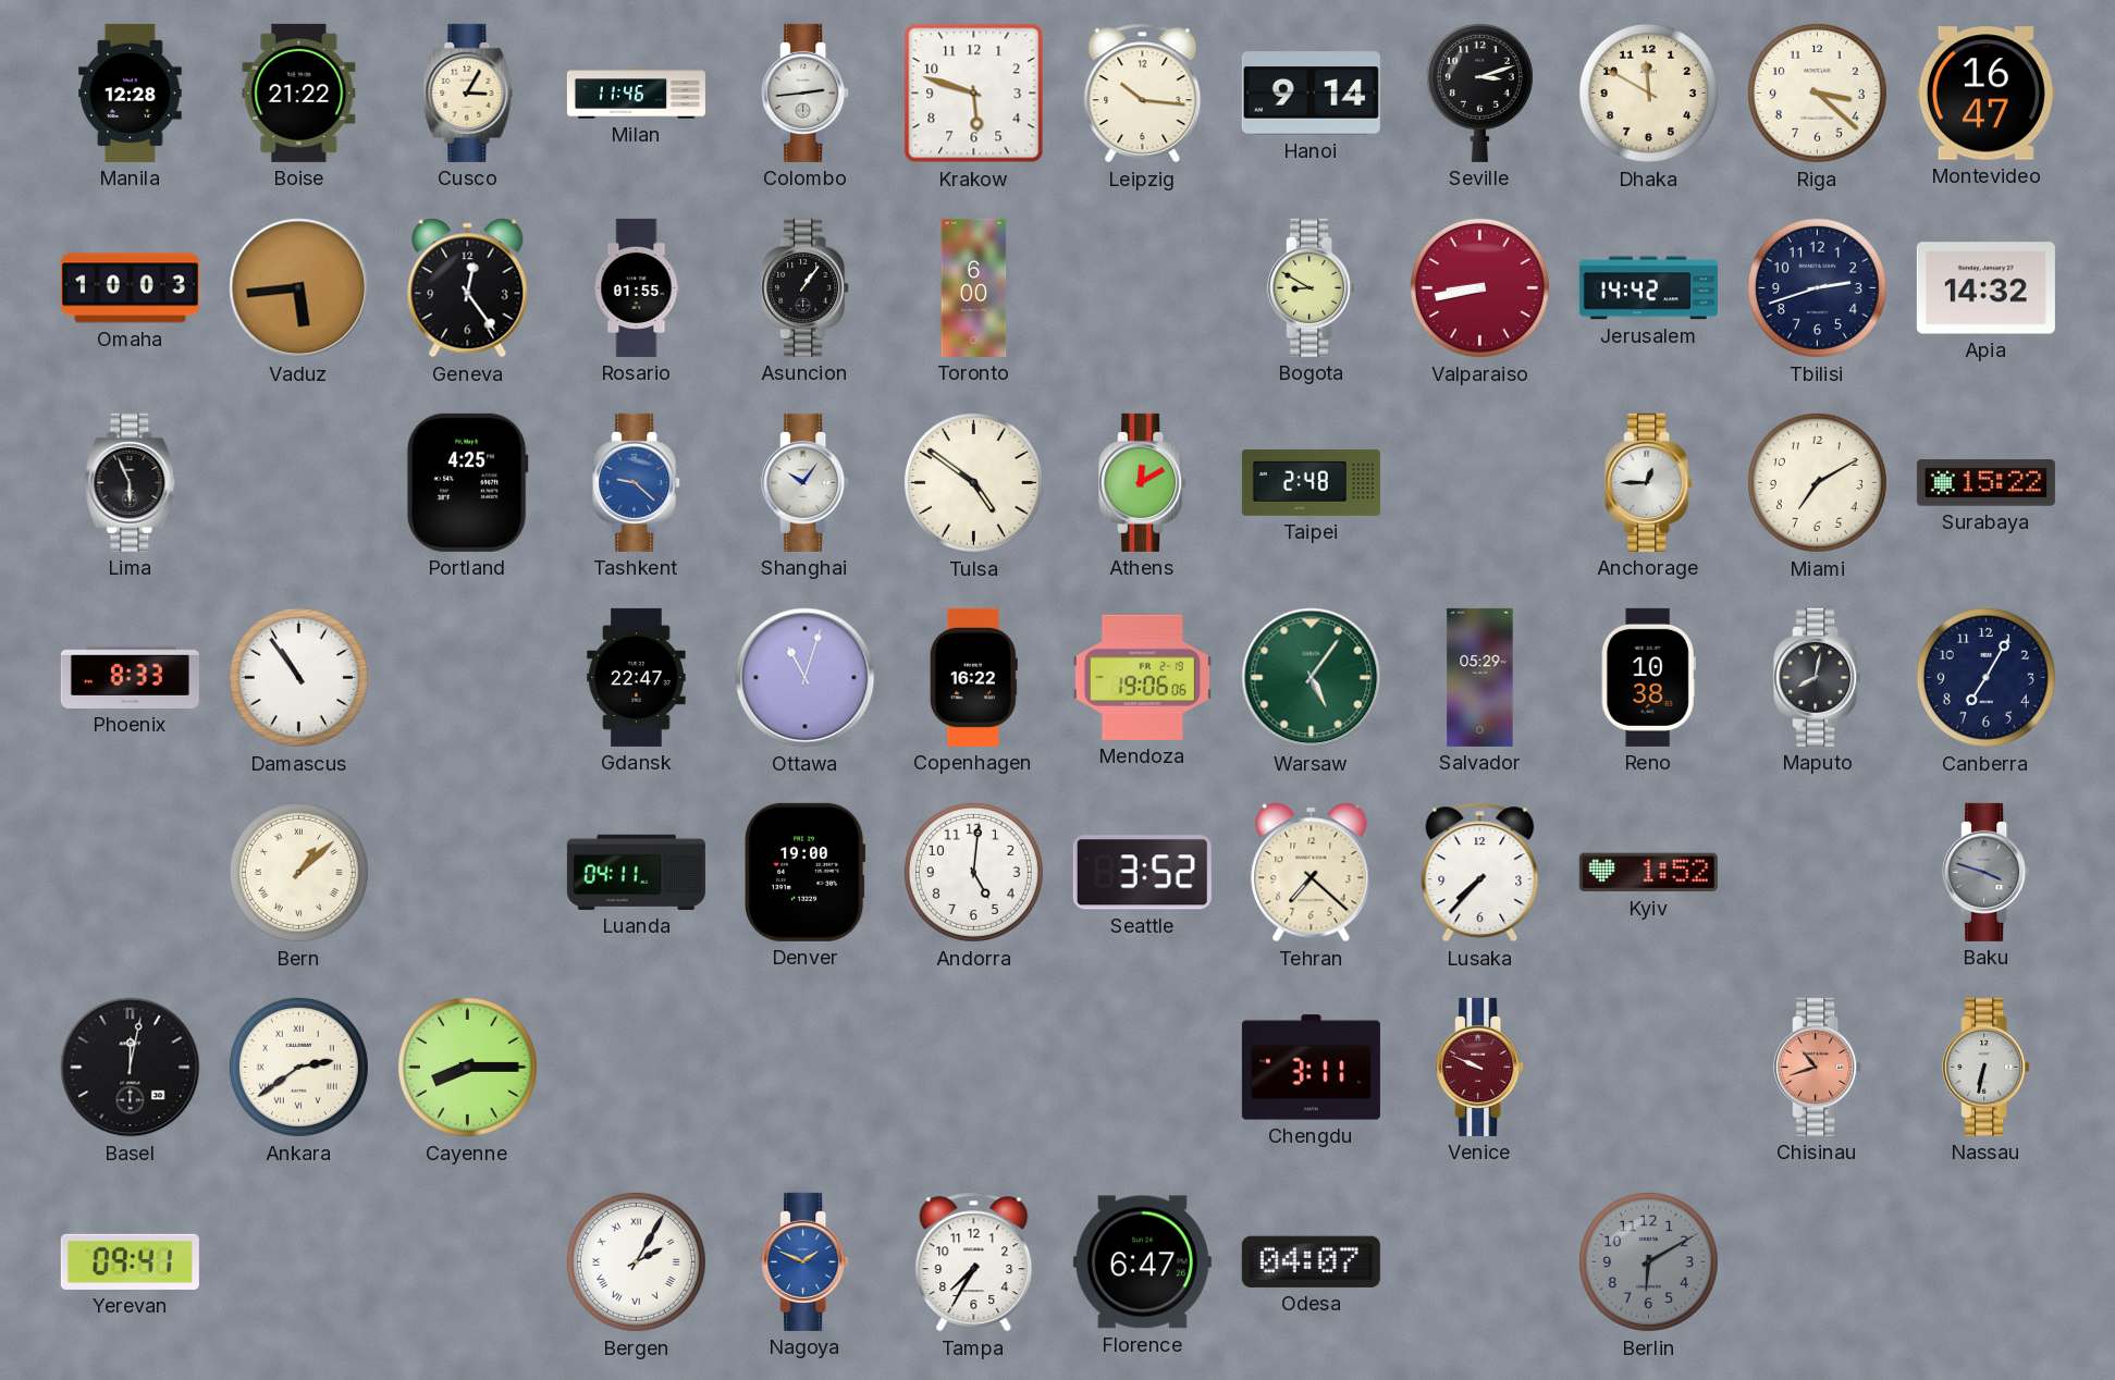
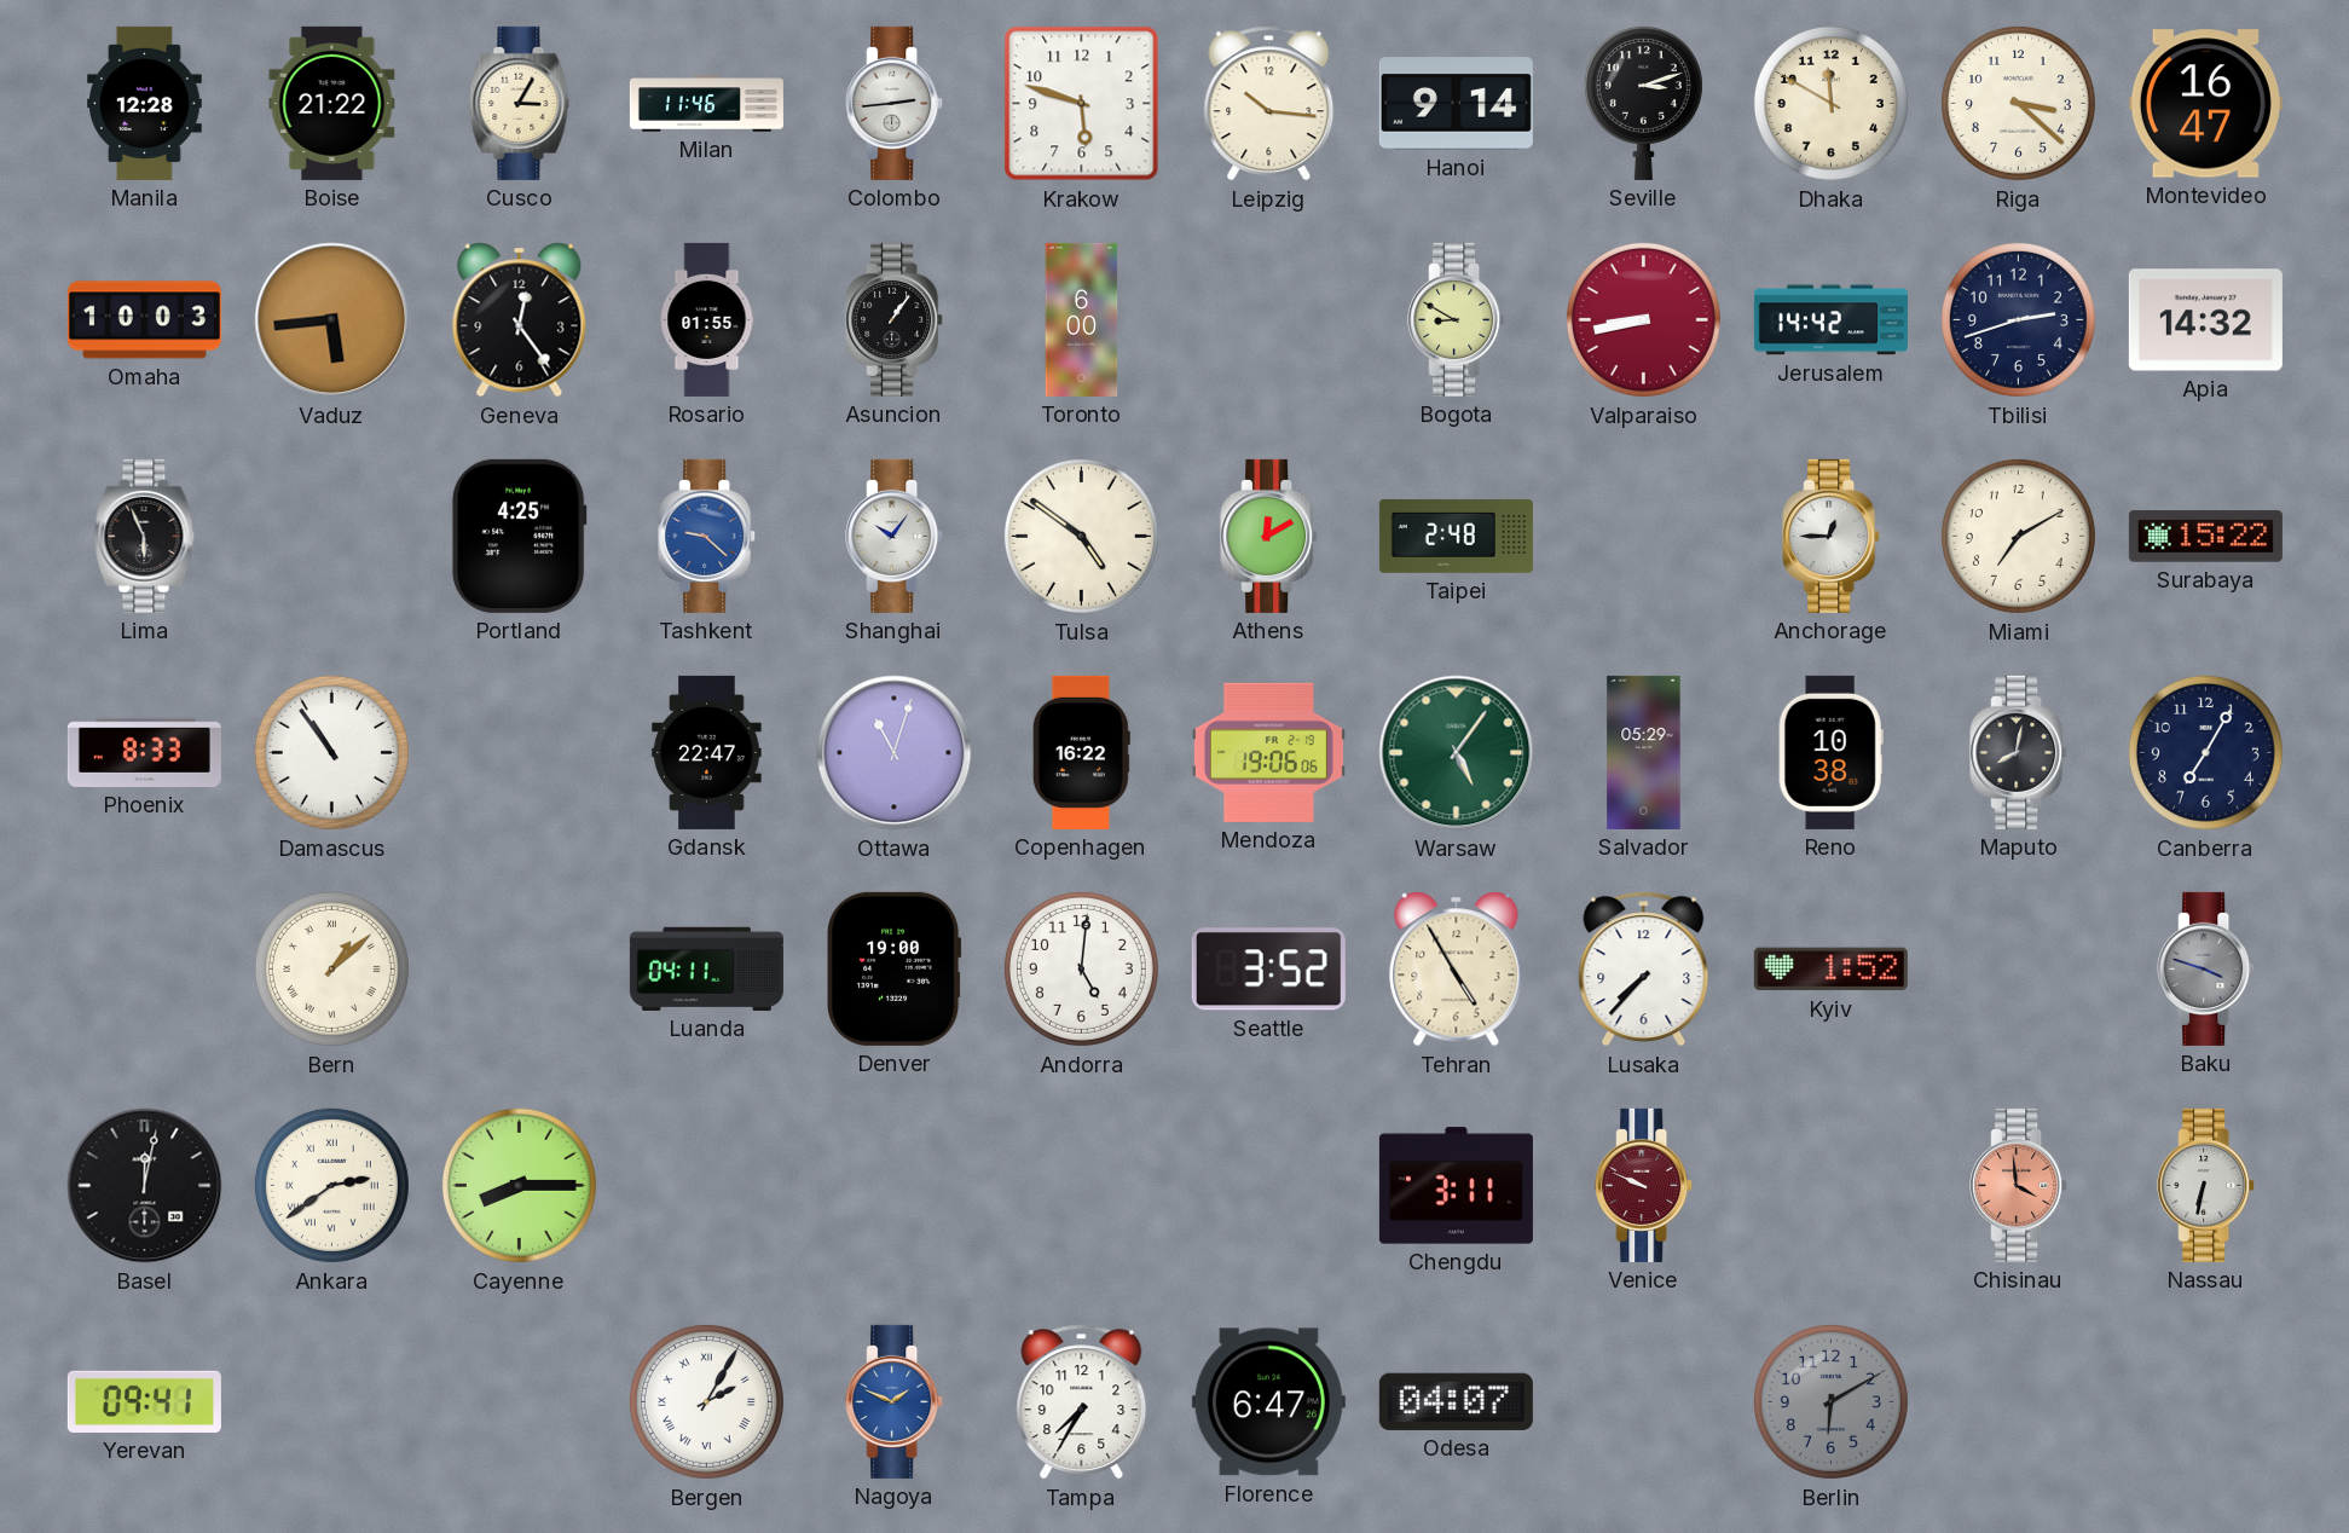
Tehran: 7:22 -> 4:55
Chisinau: 10:42 -> 3:59
